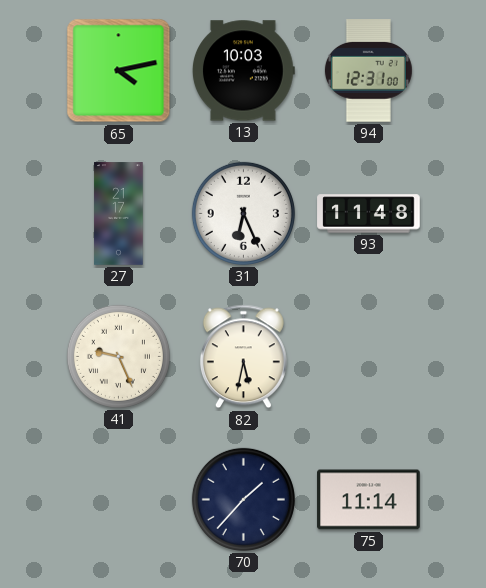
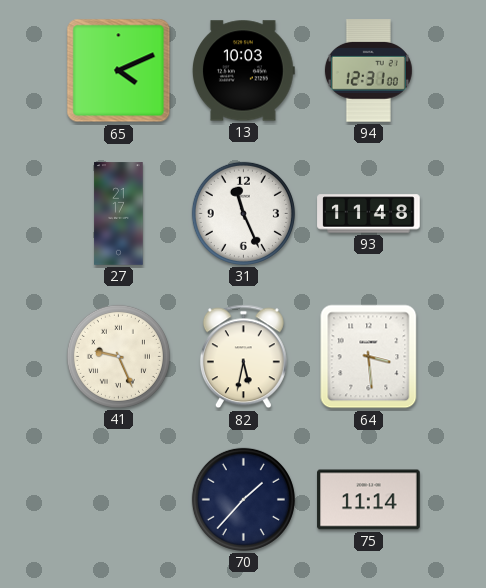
65: 4:13 -> 4:11
31: 6:26 -> 11:26
64: none -> 3:29
